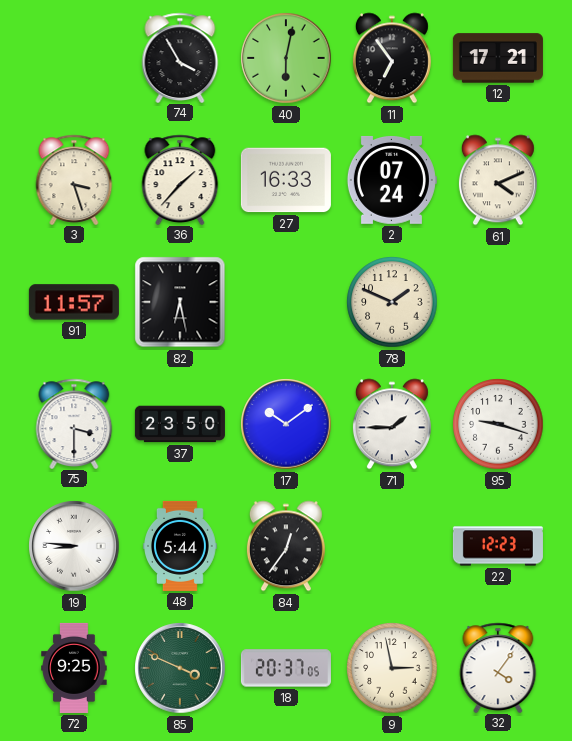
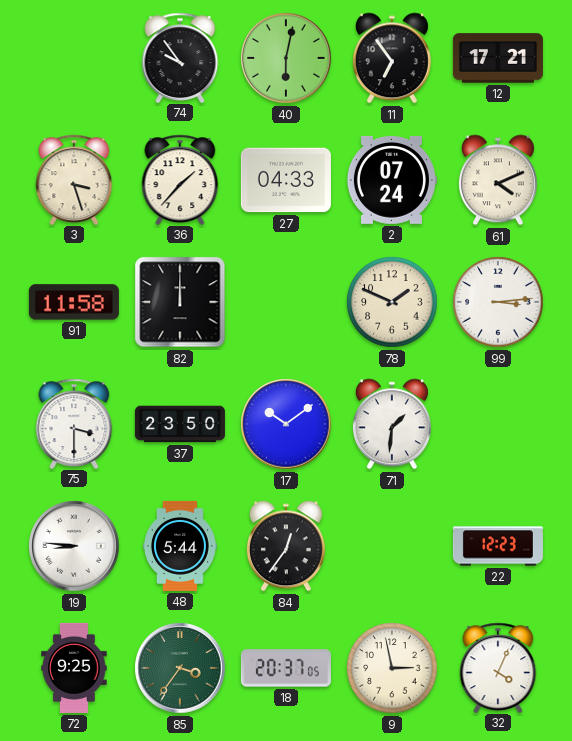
74: 3:55 -> 9:54
27: 16:33 -> 04:33
91: 11:57 -> 11:58
82: 6:28 -> 12:00
99: none -> 3:14
71: 1:45 -> 1:31
95: 9:18 -> none
85: 3:49 -> 3:36
32: 4:06 -> 4:04
